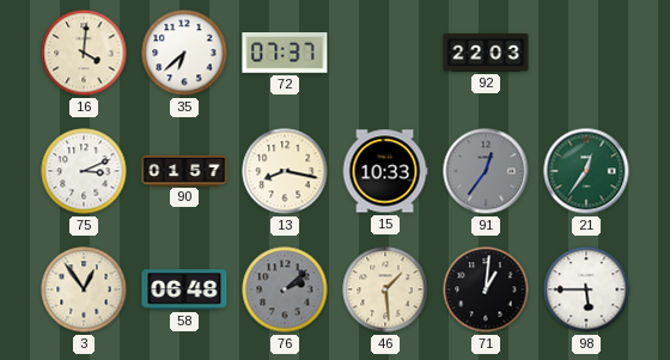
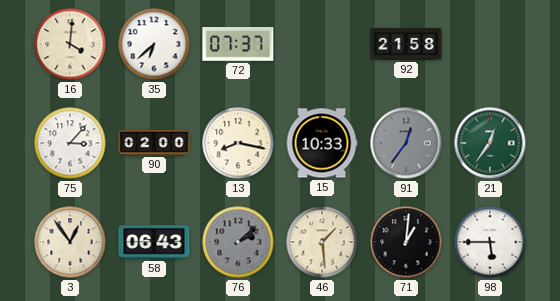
92: 22:03 -> 21:58
75: 3:11 -> 3:07
90: 01:57 -> 02:00
58: 06:48 -> 06:43
